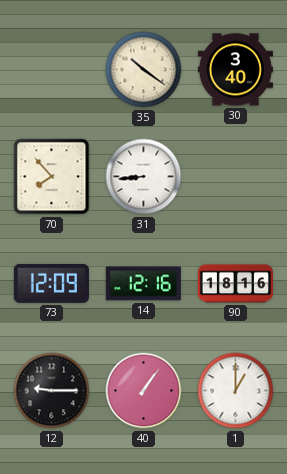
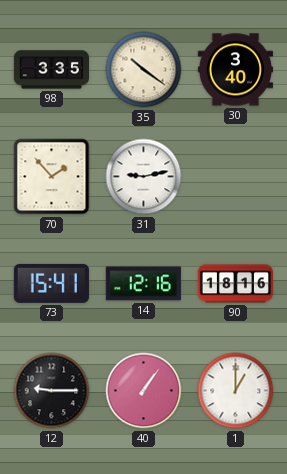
98: none -> 3:35
70: 7:53 -> 1:53
31: 8:44 -> 9:13
73: 12:09 -> 15:41
